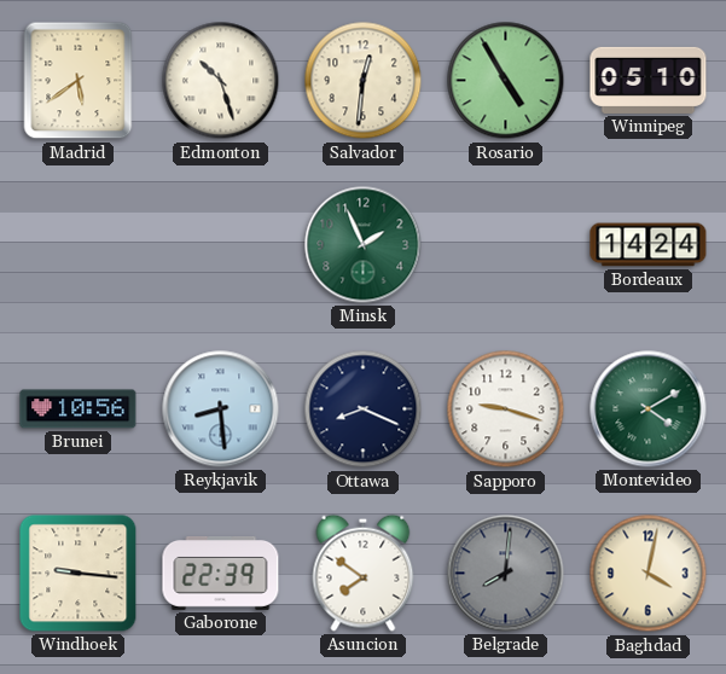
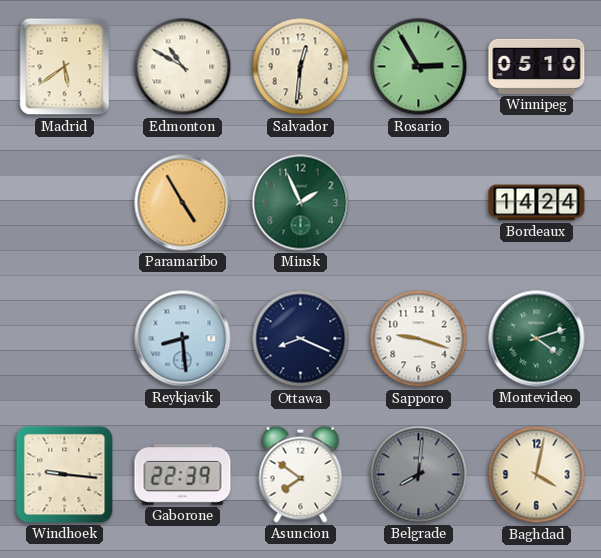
Edmonton: 10:27 -> 10:50
Rosario: 4:55 -> 2:55
Paramaribo: none -> 4:55
Brunei: 10:56 -> none
Montevideo: 4:10 -> 4:12
